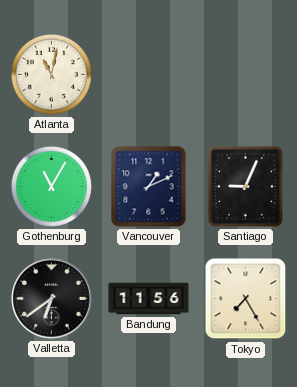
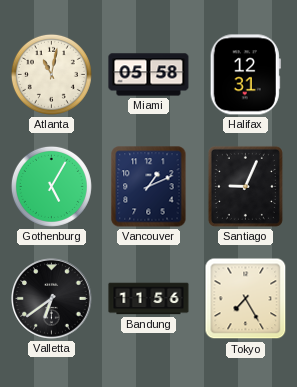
Miami: none -> 05:58
Halifax: none -> 12:31
Gothenburg: 11:05 -> 5:05
